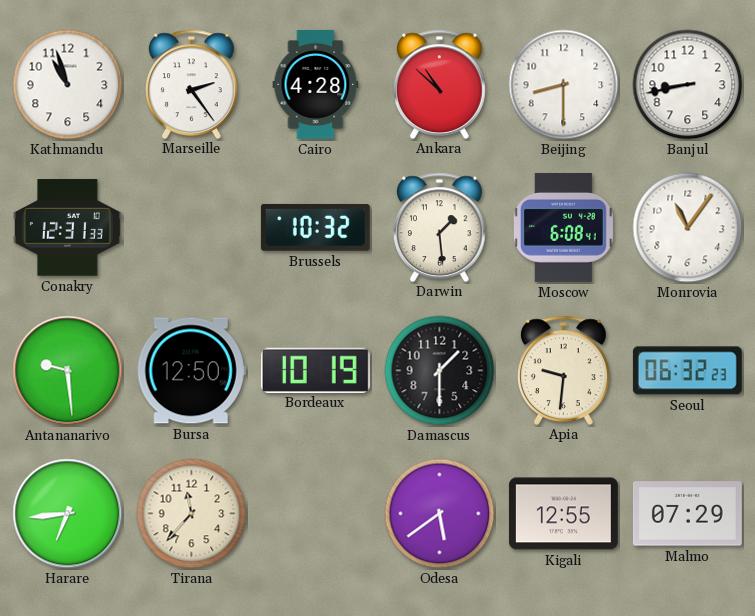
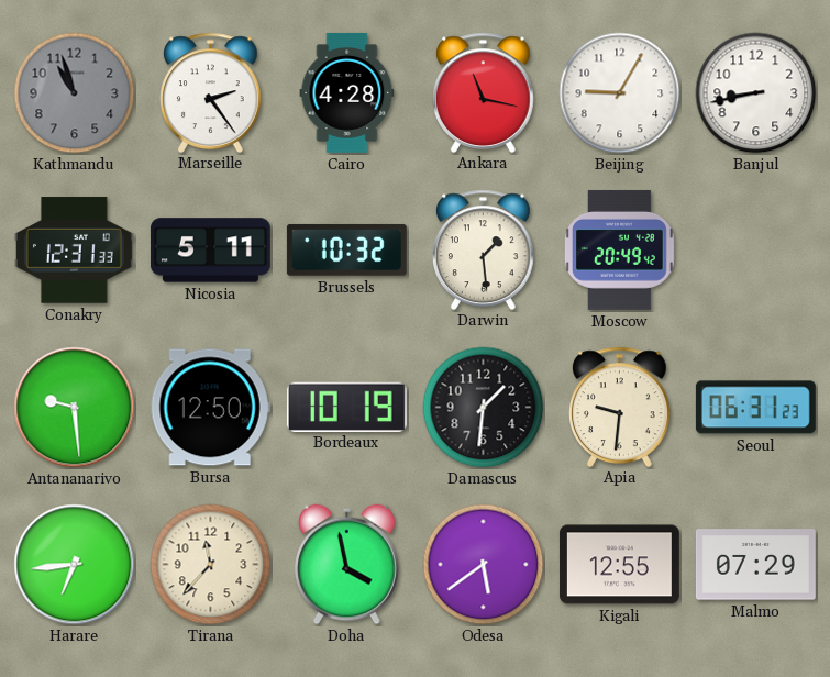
Kathmandu dial: white -> grey
Ankara: 10:52 -> 11:17
Beijing: 8:30 -> 9:05
Nicosia: none -> 5:11
Moscow: 6:08 -> 20:49
Monrovia: 11:06 -> none
Damascus: 1:30 -> 1:31
Seoul: 06:32 -> 06:31
Doha: none -> 3:58
